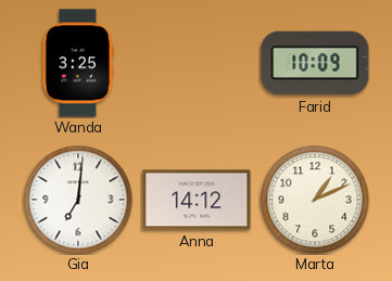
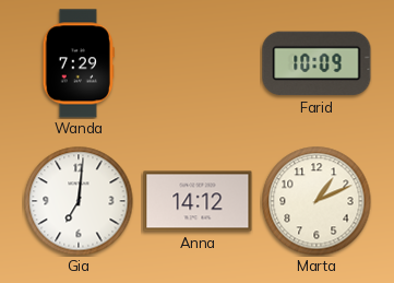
Wanda: 3:25 -> 7:29
